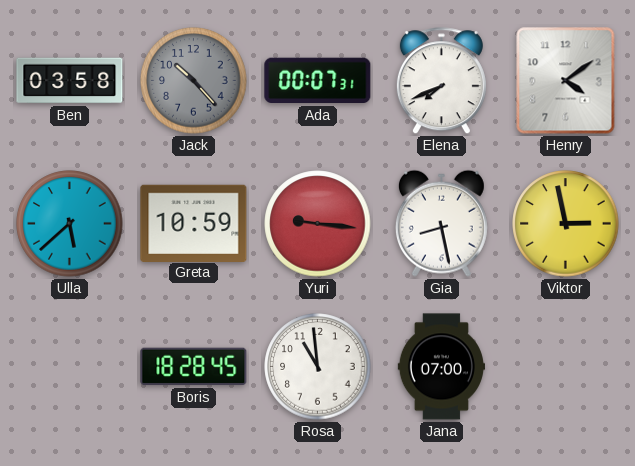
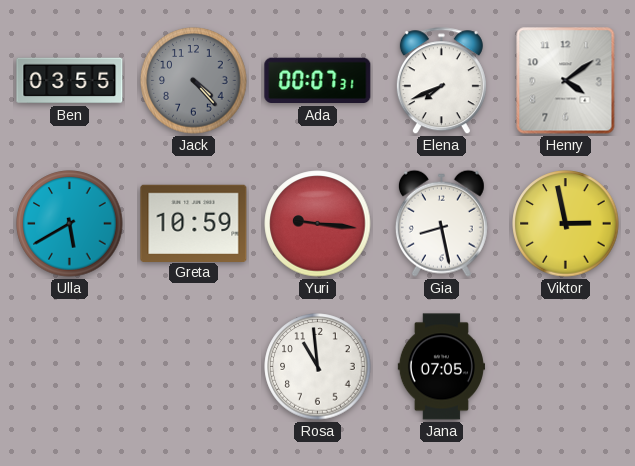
Ben: 03:58 -> 03:55
Jack: 10:23 -> 4:23
Ulla: 5:38 -> 5:40
Boris: 18:28 -> none
Jana: 07:00 -> 07:05
